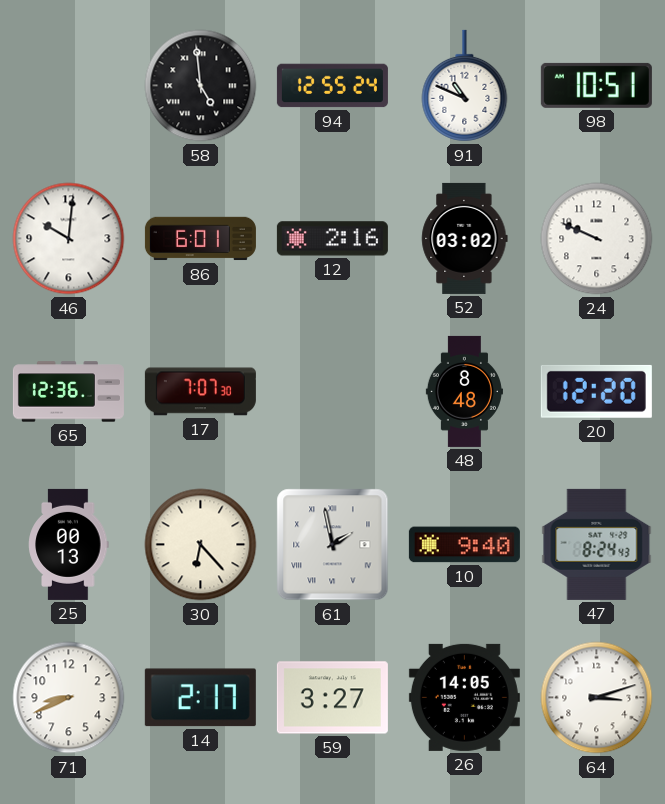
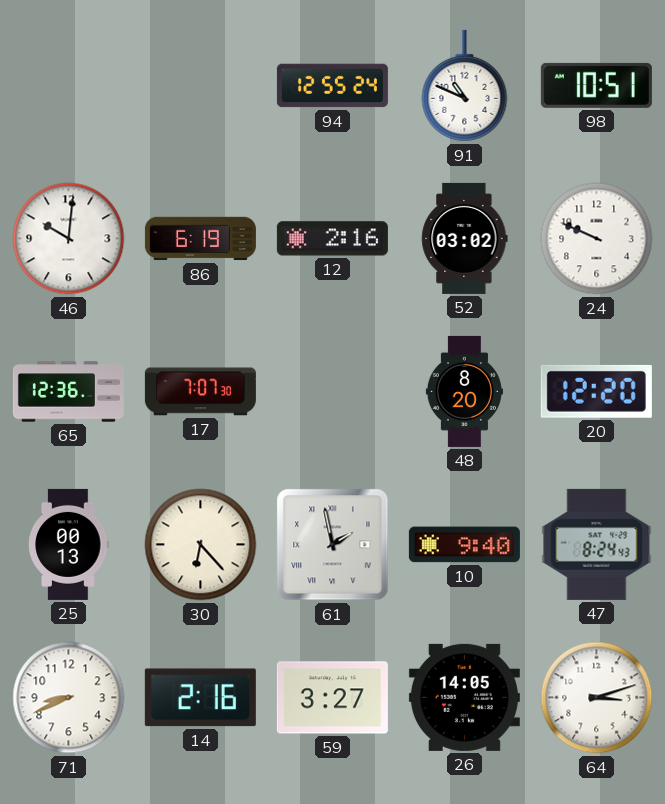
58: 4:59 -> none
86: 6:01 -> 6:19
48: 8:48 -> 8:20
14: 2:17 -> 2:16
